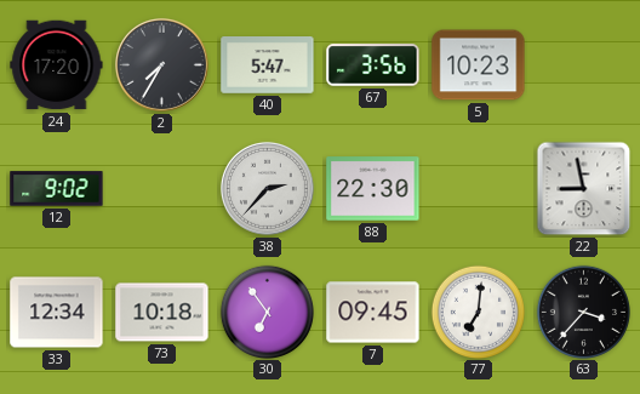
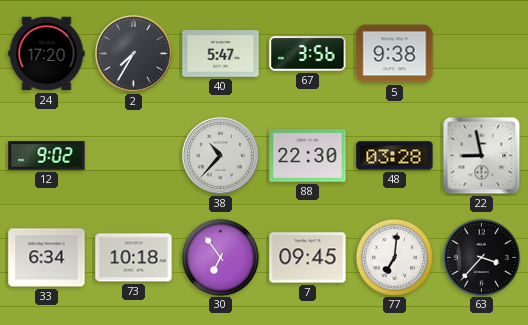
5: 10:23 -> 9:38
38: 2:37 -> 10:37
48: none -> 03:28
33: 12:34 -> 6:34
